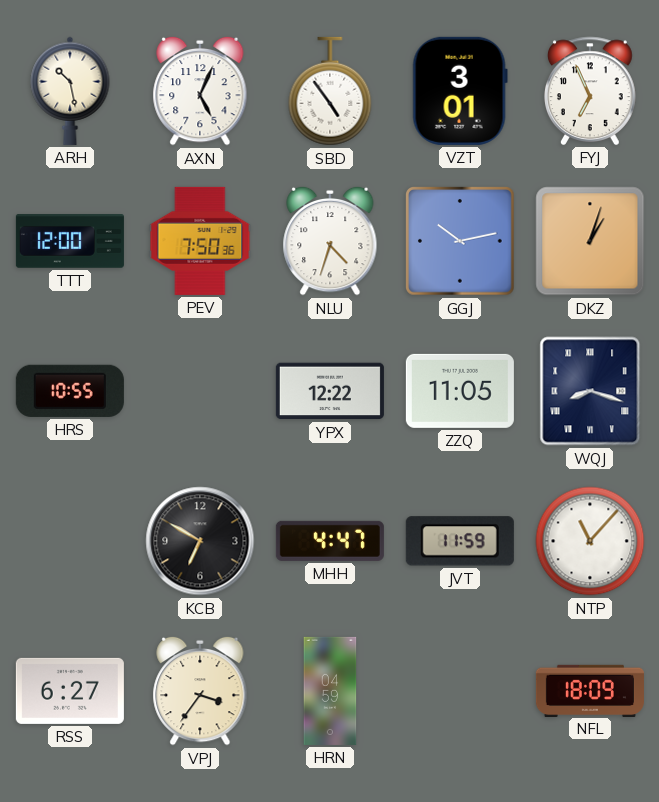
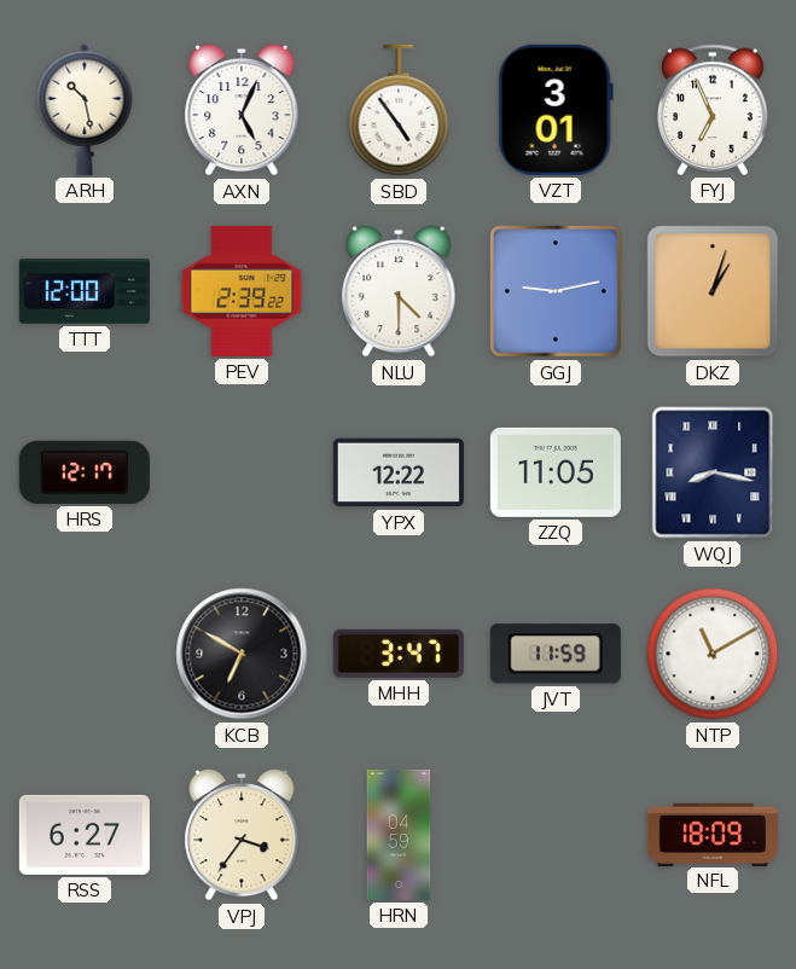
PEV: 7:50 -> 2:39
NLU: 4:33 -> 4:30
GGJ: 10:13 -> 9:13
HRS: 10:55 -> 12:17
WQJ: 8:18 -> 8:17
MHH: 4:47 -> 3:47
NTP: 11:07 -> 11:10
